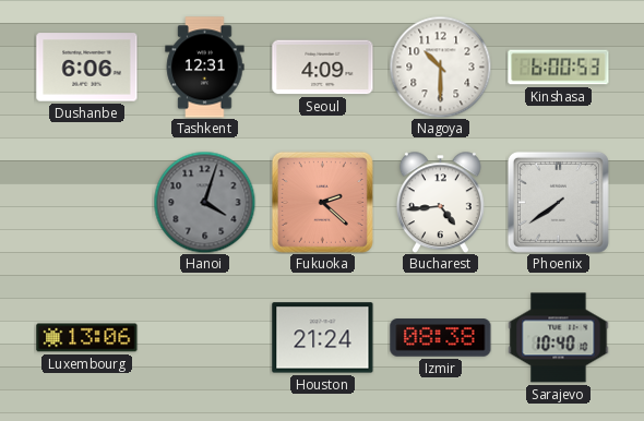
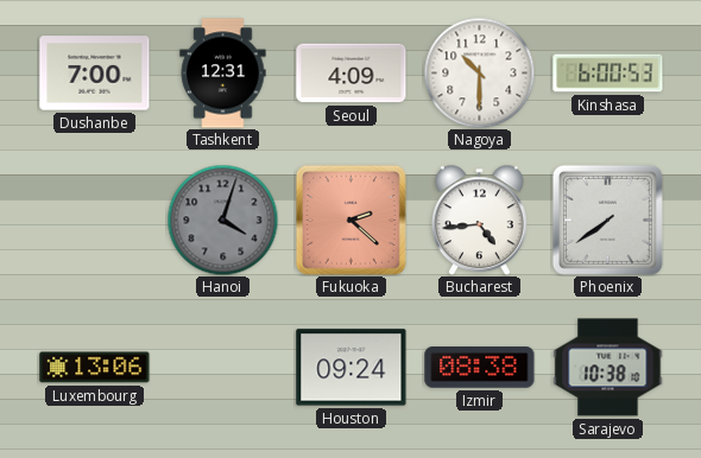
Dushanbe: 6:06 -> 7:00
Houston: 21:24 -> 09:24
Sarajevo: 10:40 -> 10:38
